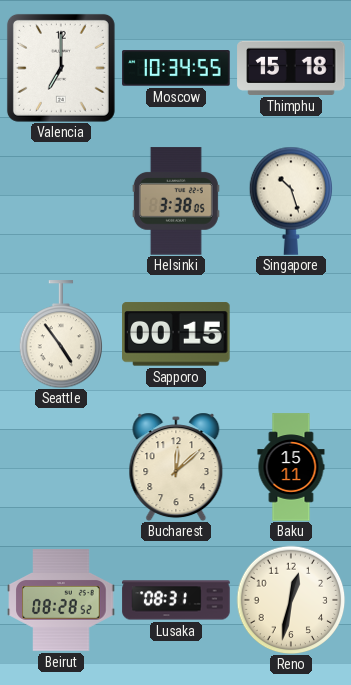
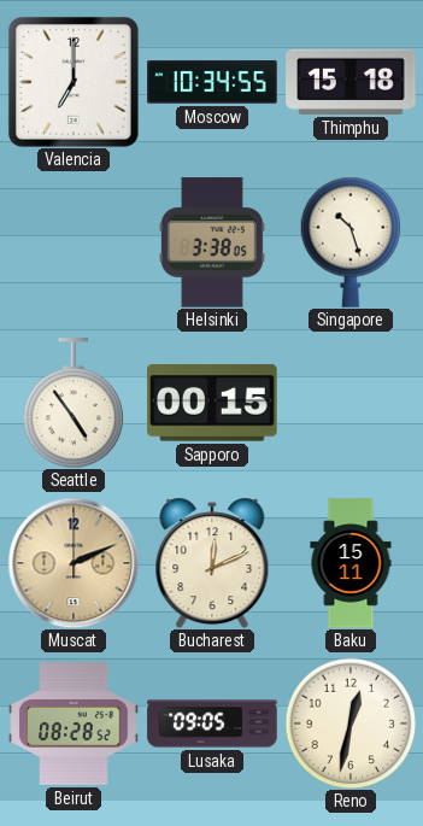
Muscat: none -> 2:11
Bucharest: 12:08 -> 12:11
Lusaka: 08:31 -> 09:05
